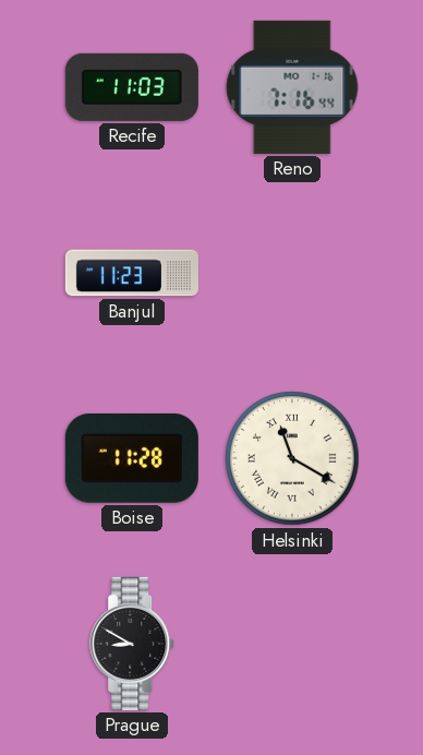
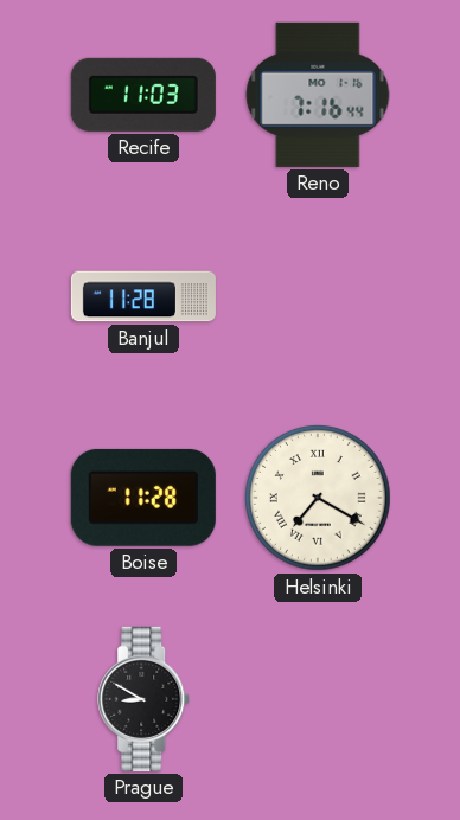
Banjul: 11:23 -> 11:28
Helsinki: 11:20 -> 7:20
